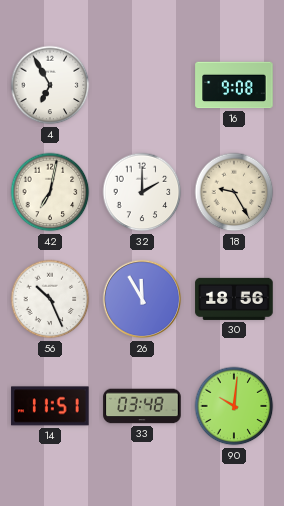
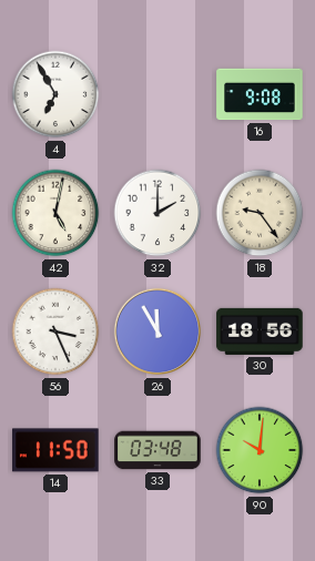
42: 7:02 -> 5:02
18: 9:25 -> 9:24
56: 10:26 -> 3:26
14: 11:51 -> 11:50
